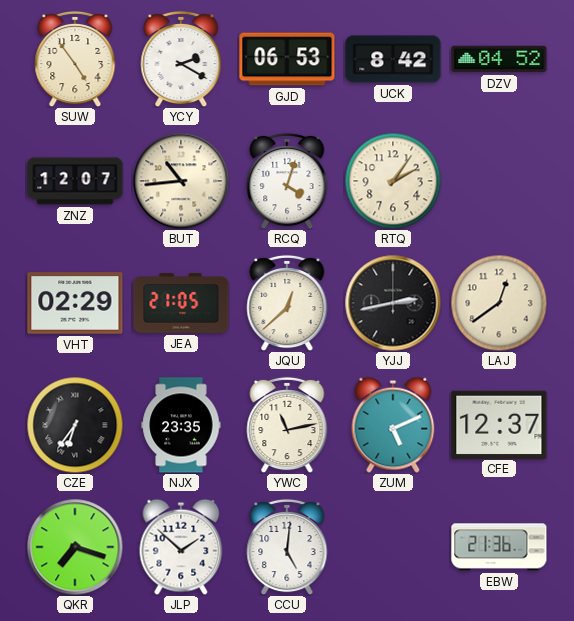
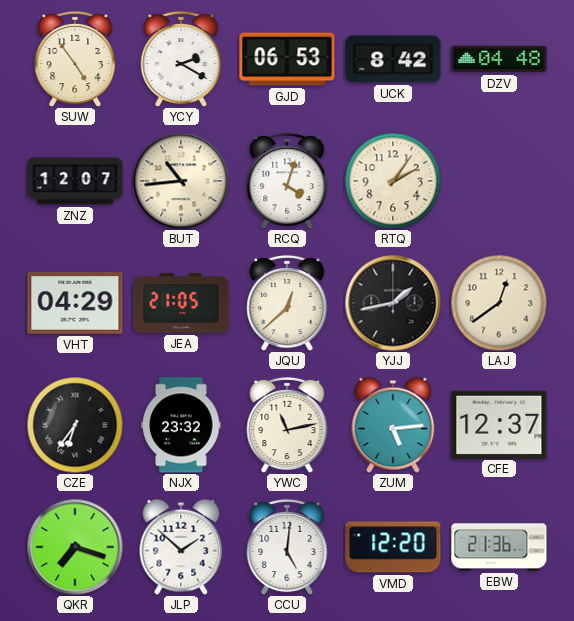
DZV: 04:52 -> 04:48
VHT: 02:29 -> 04:29
YJJ: 2:43 -> 1:43
NJX: 23:35 -> 23:32
ZUM: 5:11 -> 5:14
VMD: none -> 12:20
